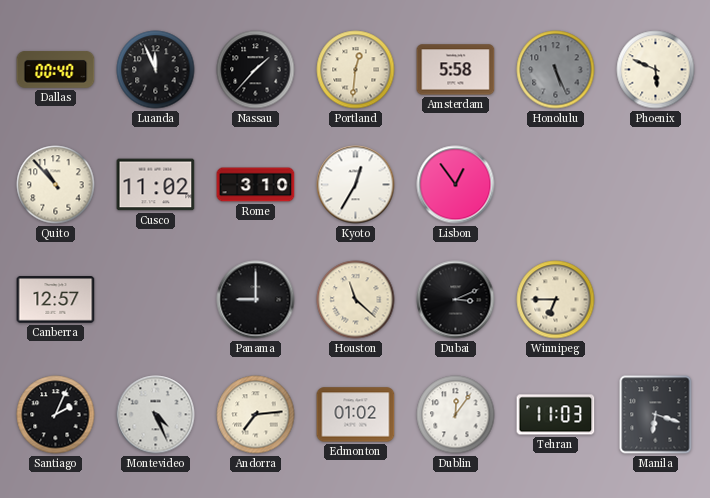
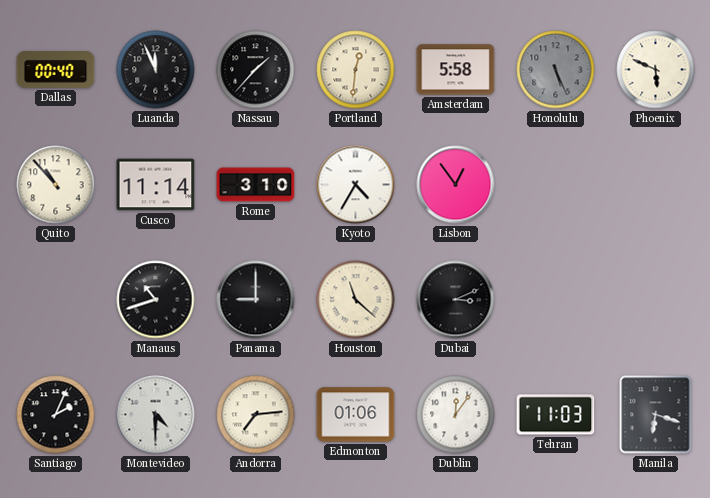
Cusco: 11:02 -> 11:14
Kyoto: 12:35 -> 4:35
Canberra: 12:57 -> none
Manaus: none -> 10:42
Winnipeg: 6:45 -> none
Montevideo: 4:26 -> 4:30
Edmonton: 01:02 -> 01:06
